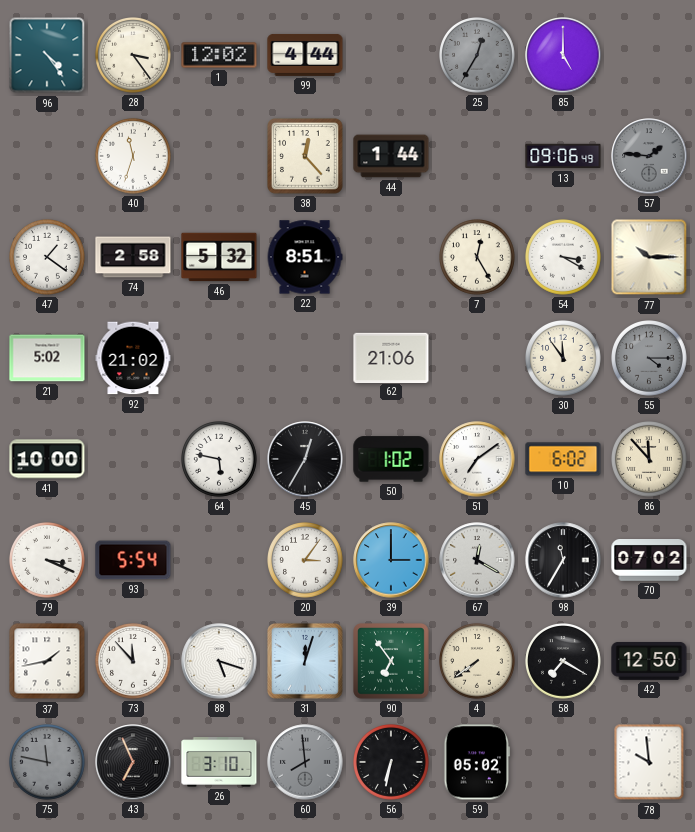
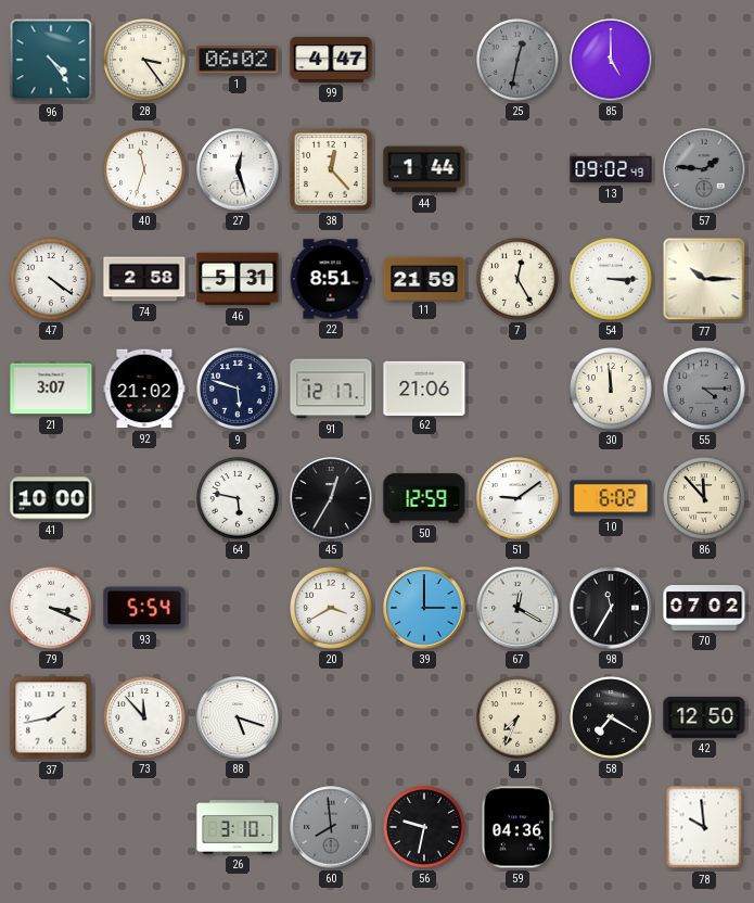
1: 12:02 -> 06:02
99: 4:44 -> 4:47
25: 12:35 -> 12:32
27: none -> 12:27
13: 09:06 -> 09:02
47: 1:21 -> 4:21
46: 5:32 -> 5:31
11: none -> 21:59
54: 3:20 -> 3:15
21: 5:02 -> 3:07
9: none -> 5:48
91: none -> 12:17
30: 11:54 -> 11:59
50: 1:02 -> 12:59
51: 7:09 -> 9:09
20: 3:06 -> 3:40
31: 12:03 -> none
90: 6:54 -> none
4: 7:39 -> 7:34
75: 11:47 -> none
43: 6:56 -> none
56: 6:32 -> 9:32
59: 05:02 -> 04:36
